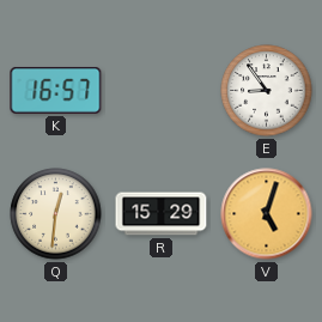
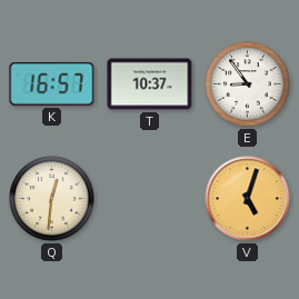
T: none -> 10:37
R: 15:29 -> none
